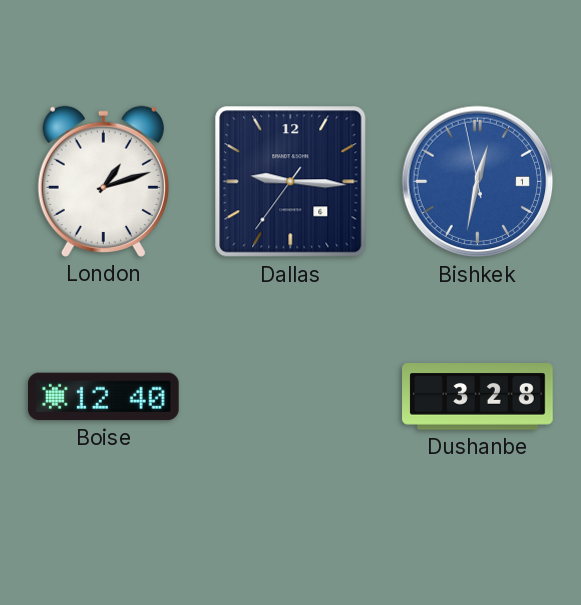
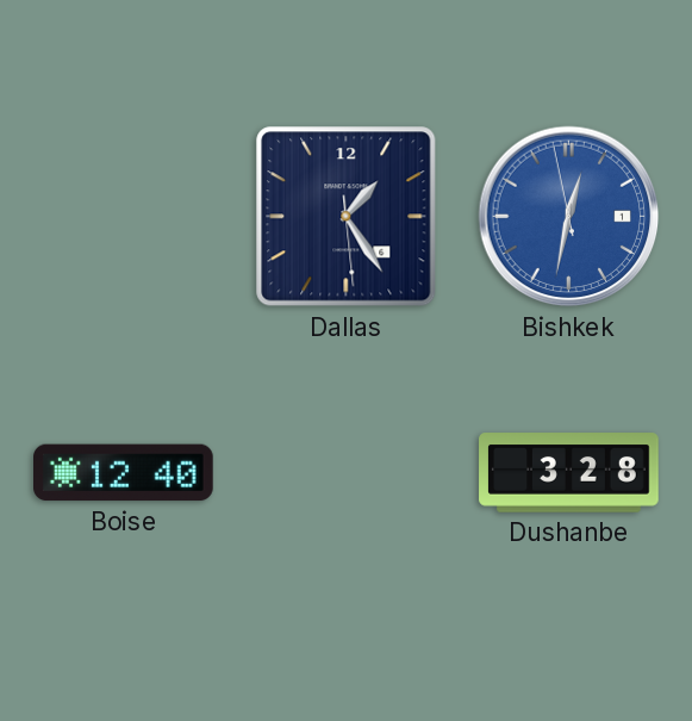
London: 1:12 -> none
Dallas: 9:15 -> 1:24
